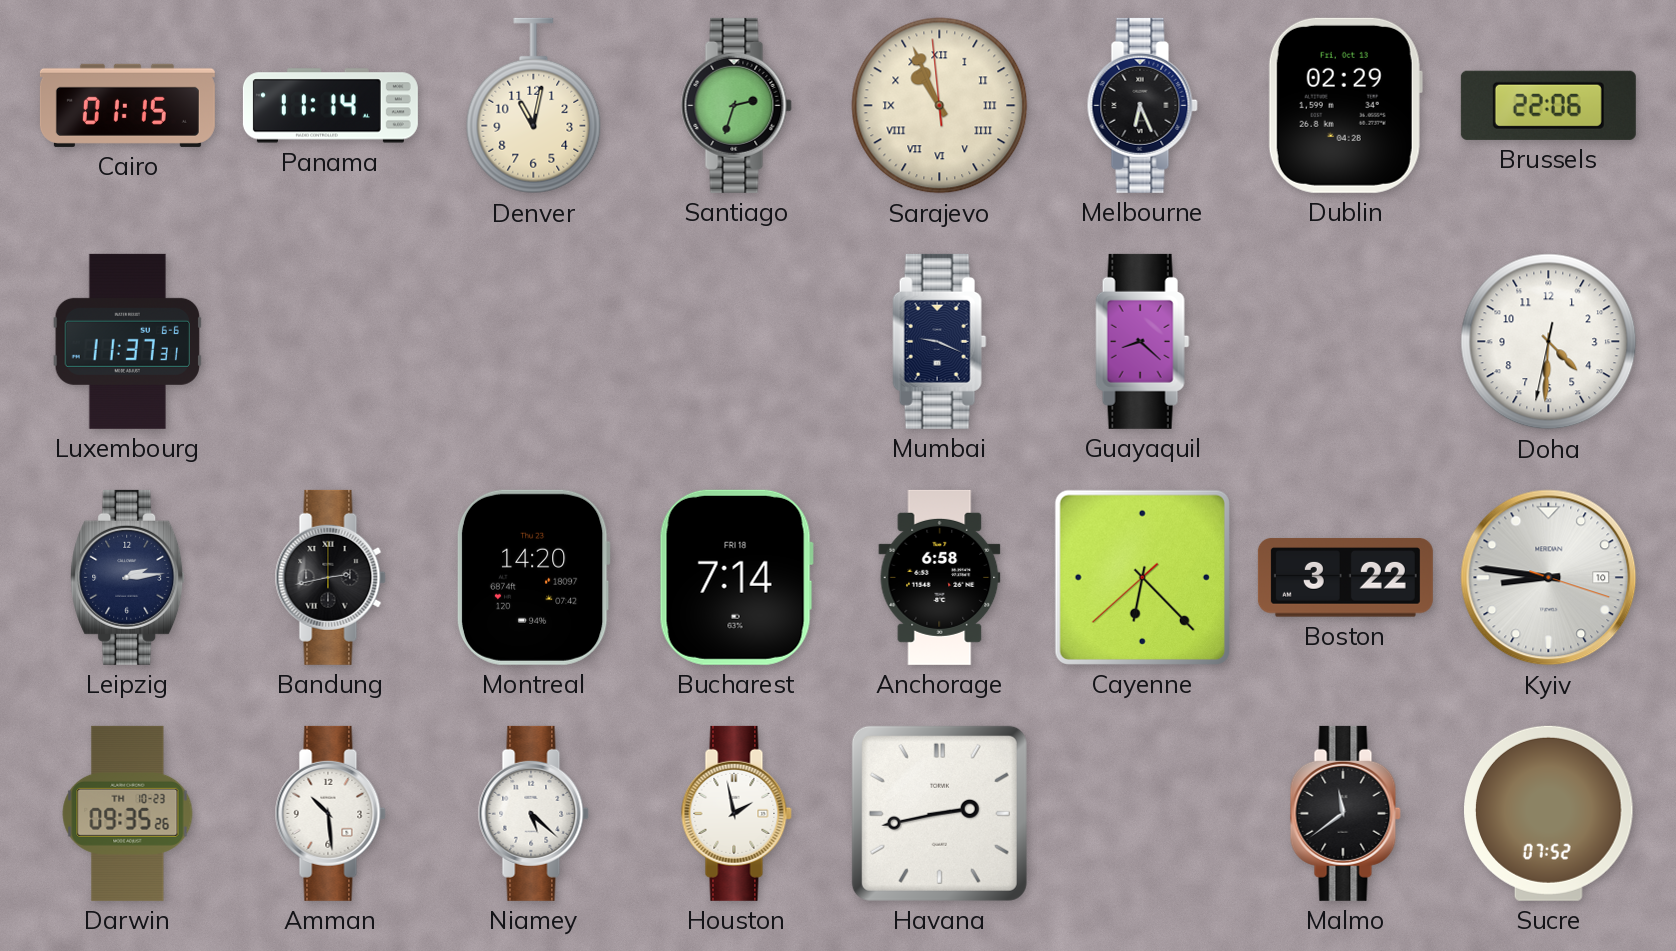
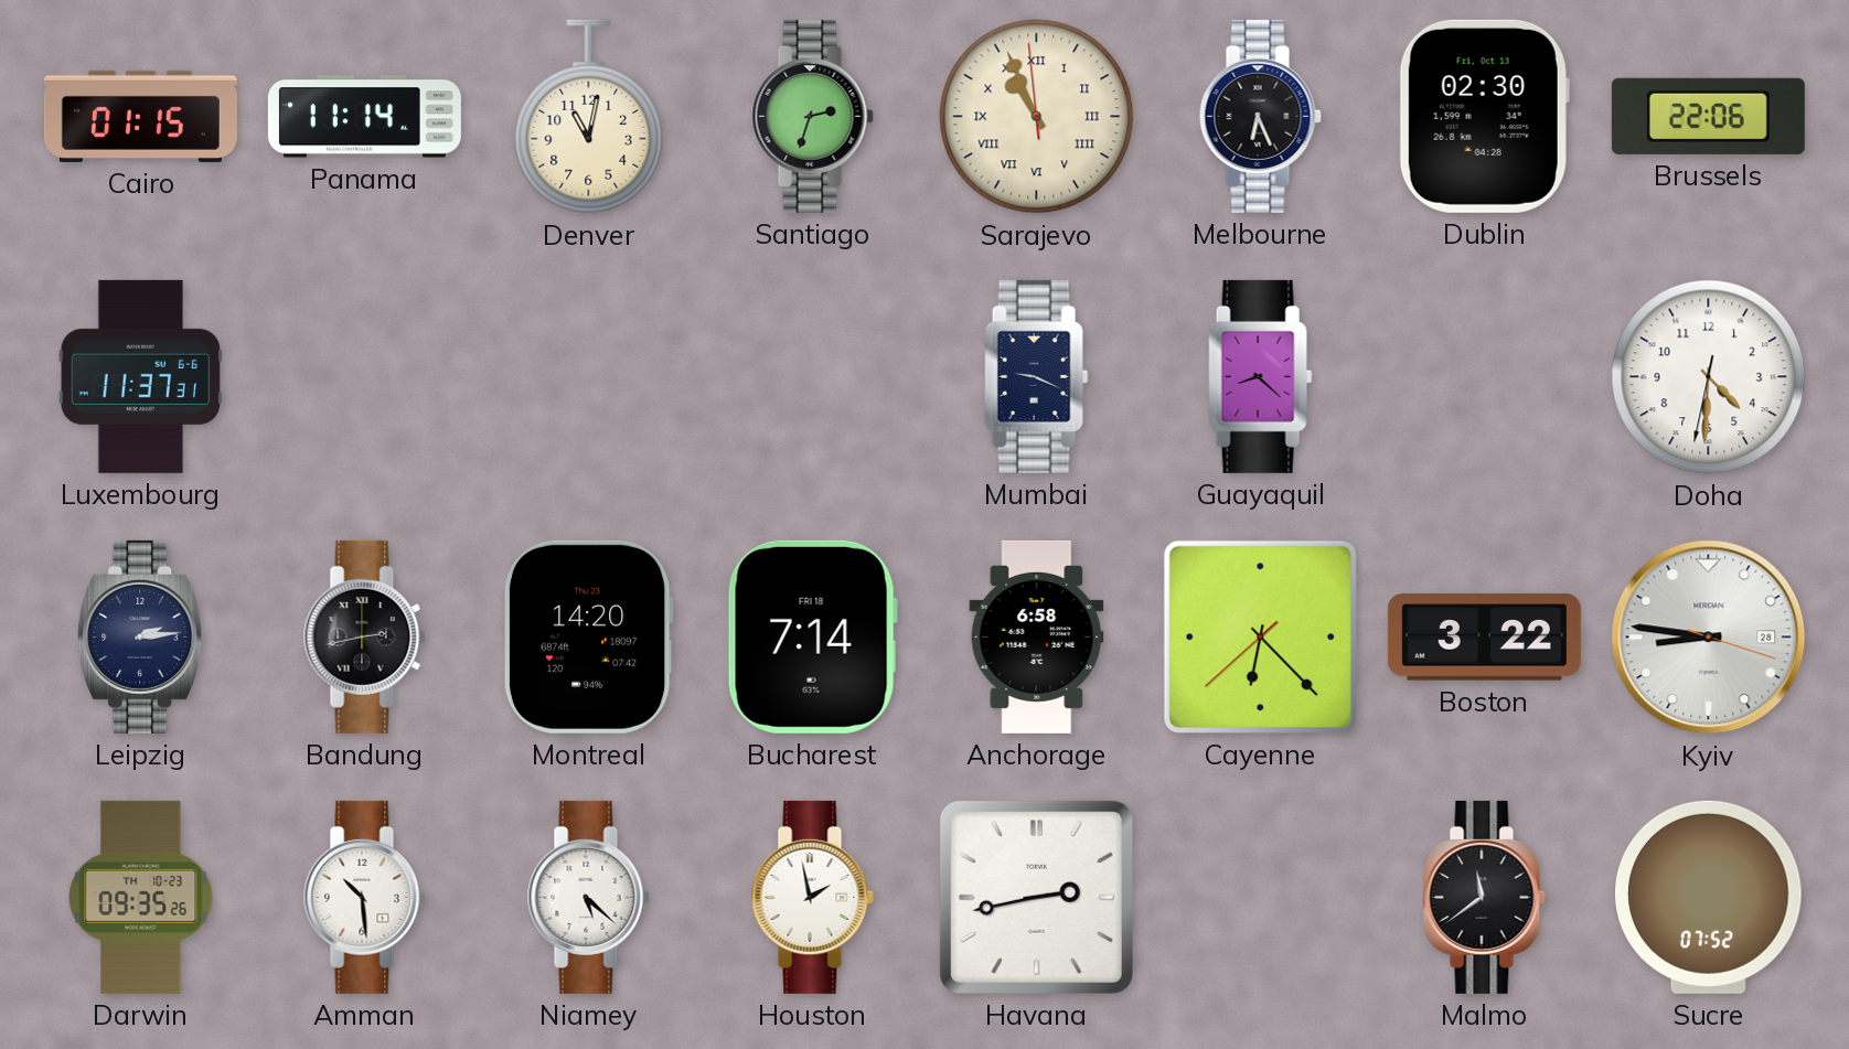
Dublin: 02:29 -> 02:30
Kyiv date: 10 -> 28
